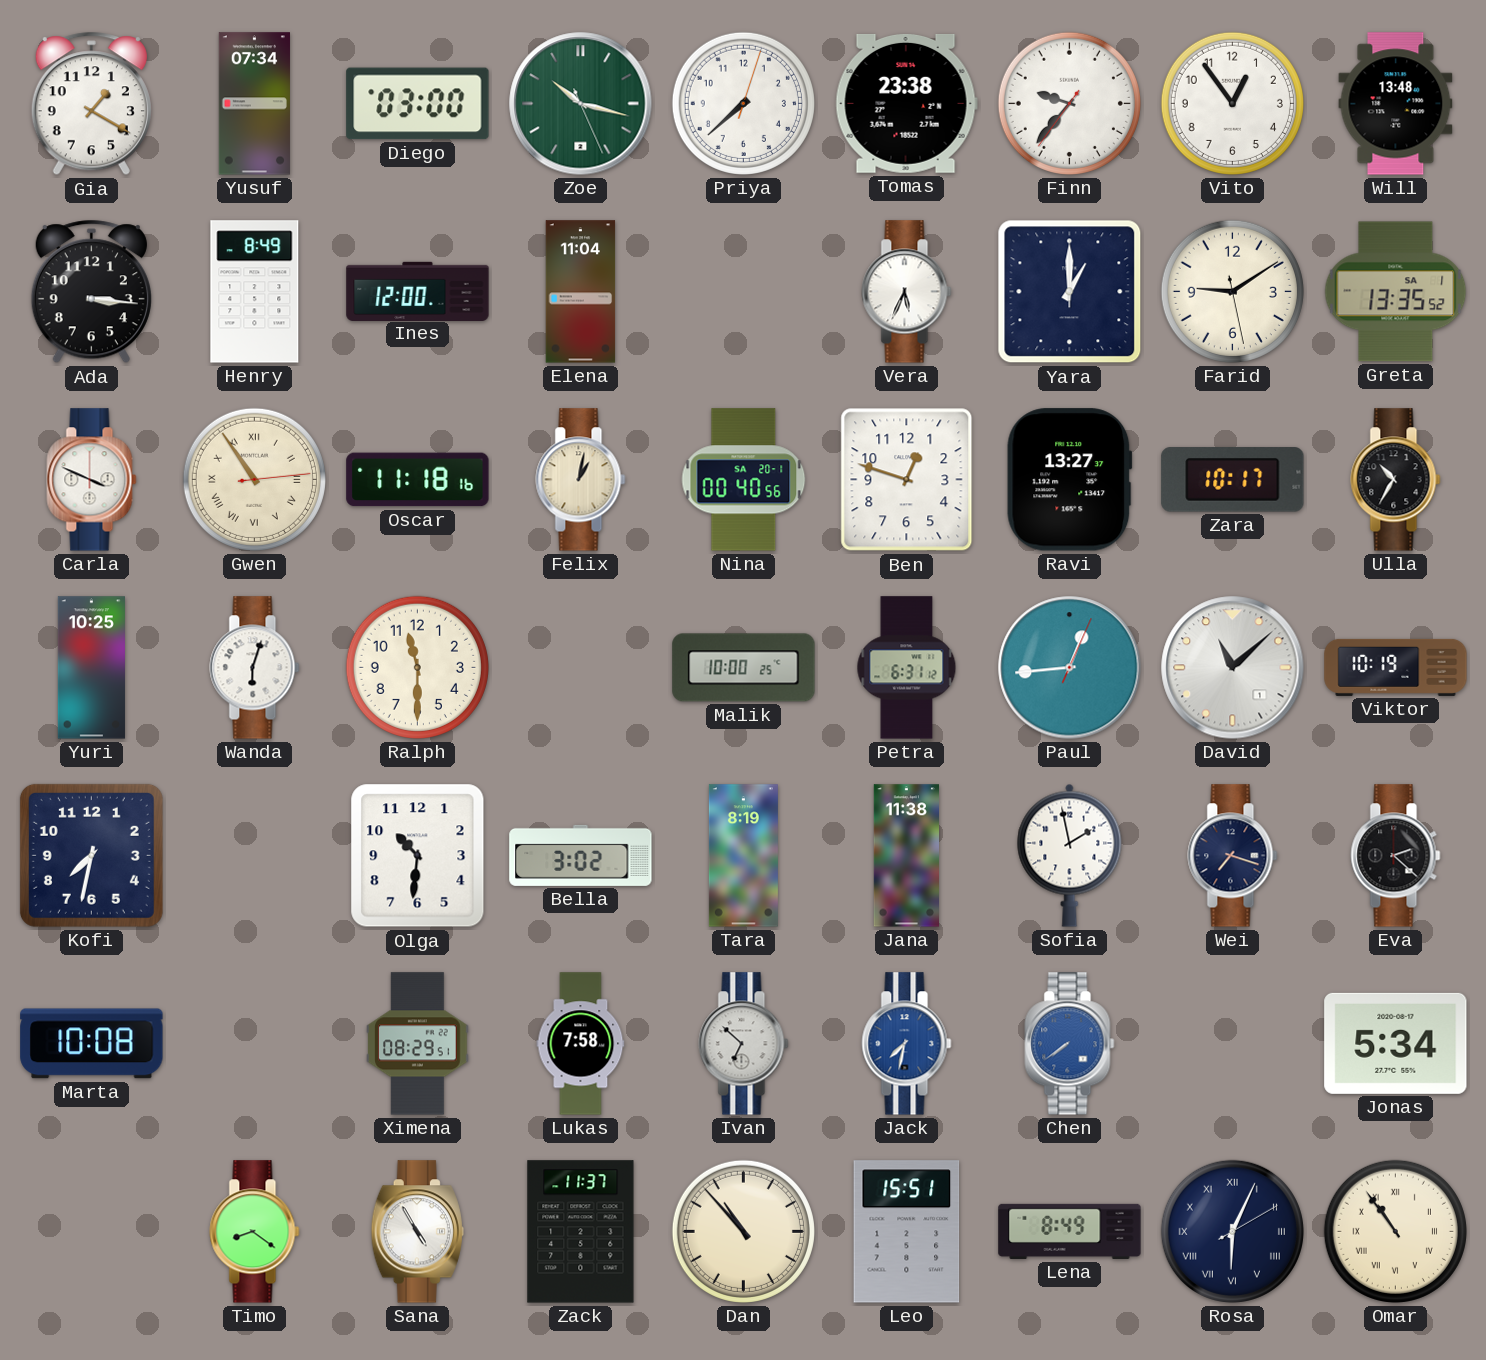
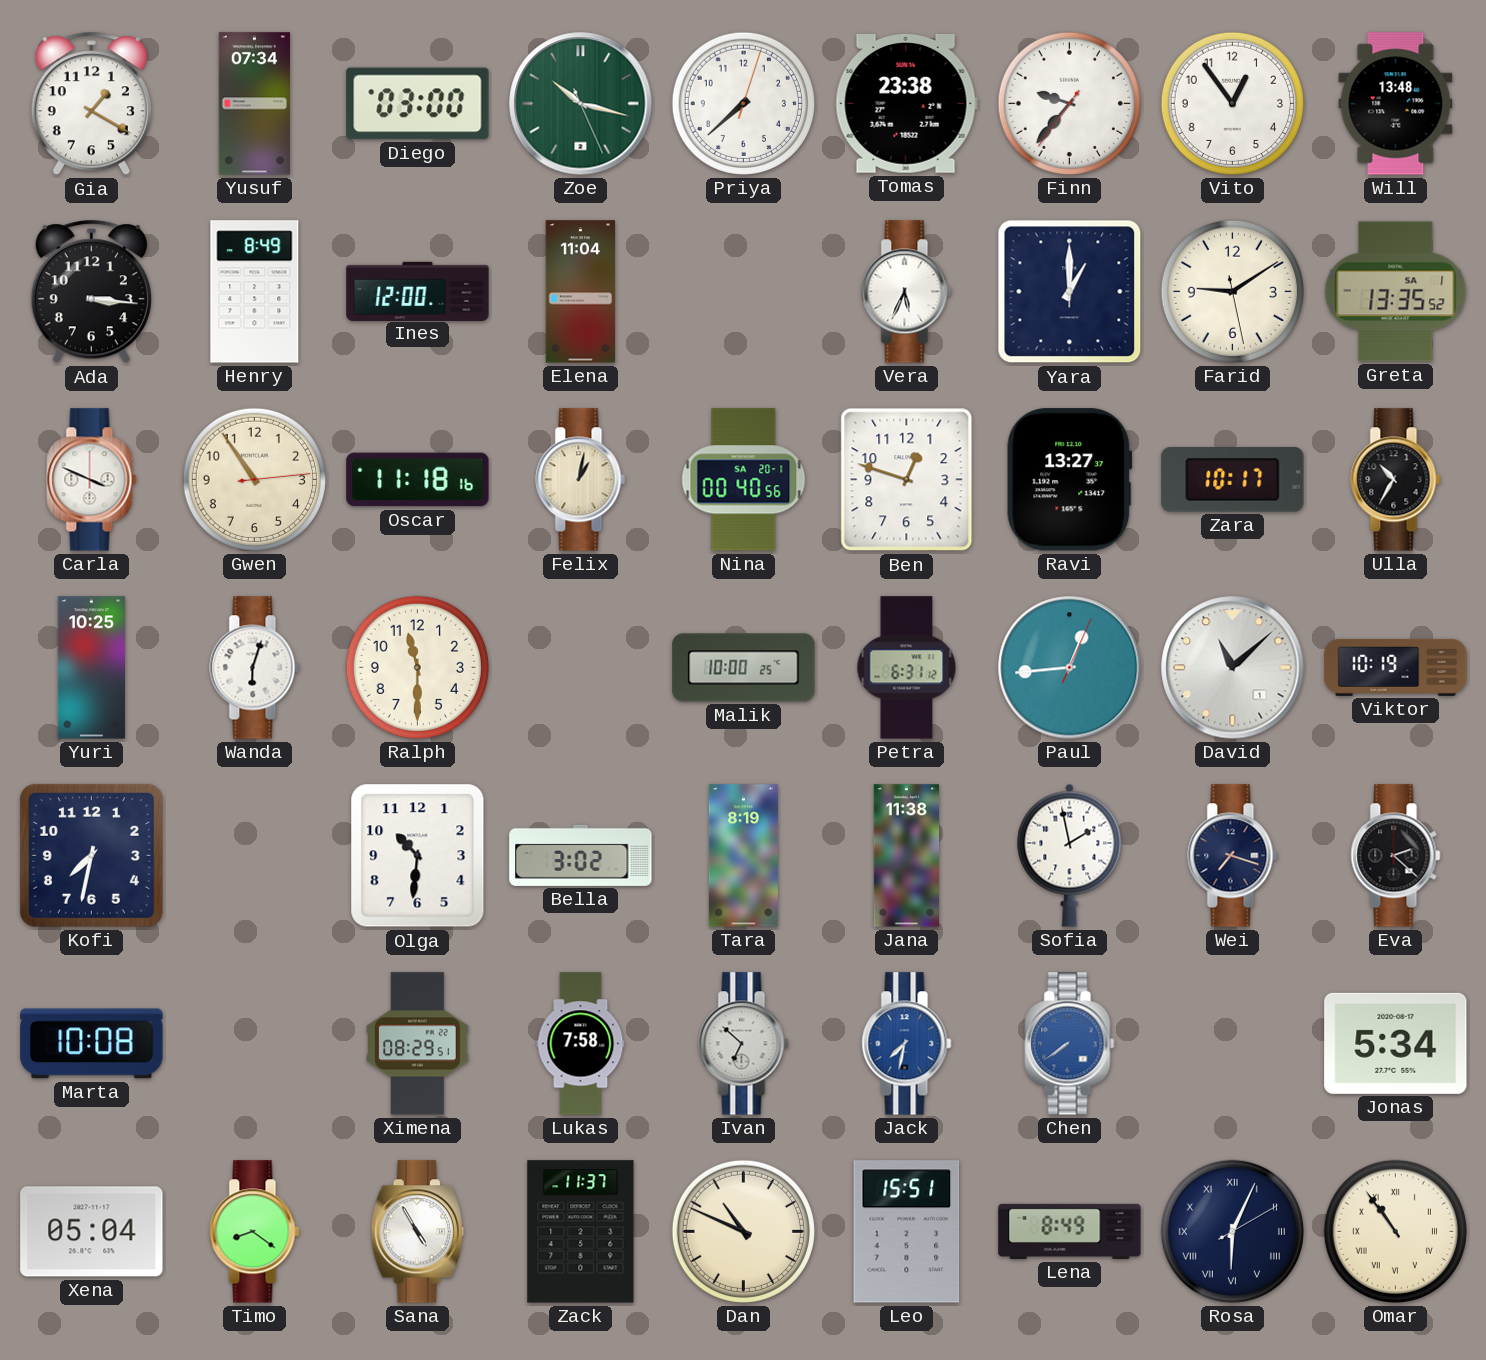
Gwen numerals: Roman -> Arabic
Xena: none -> 05:04
Dan: 10:53 -> 10:49
